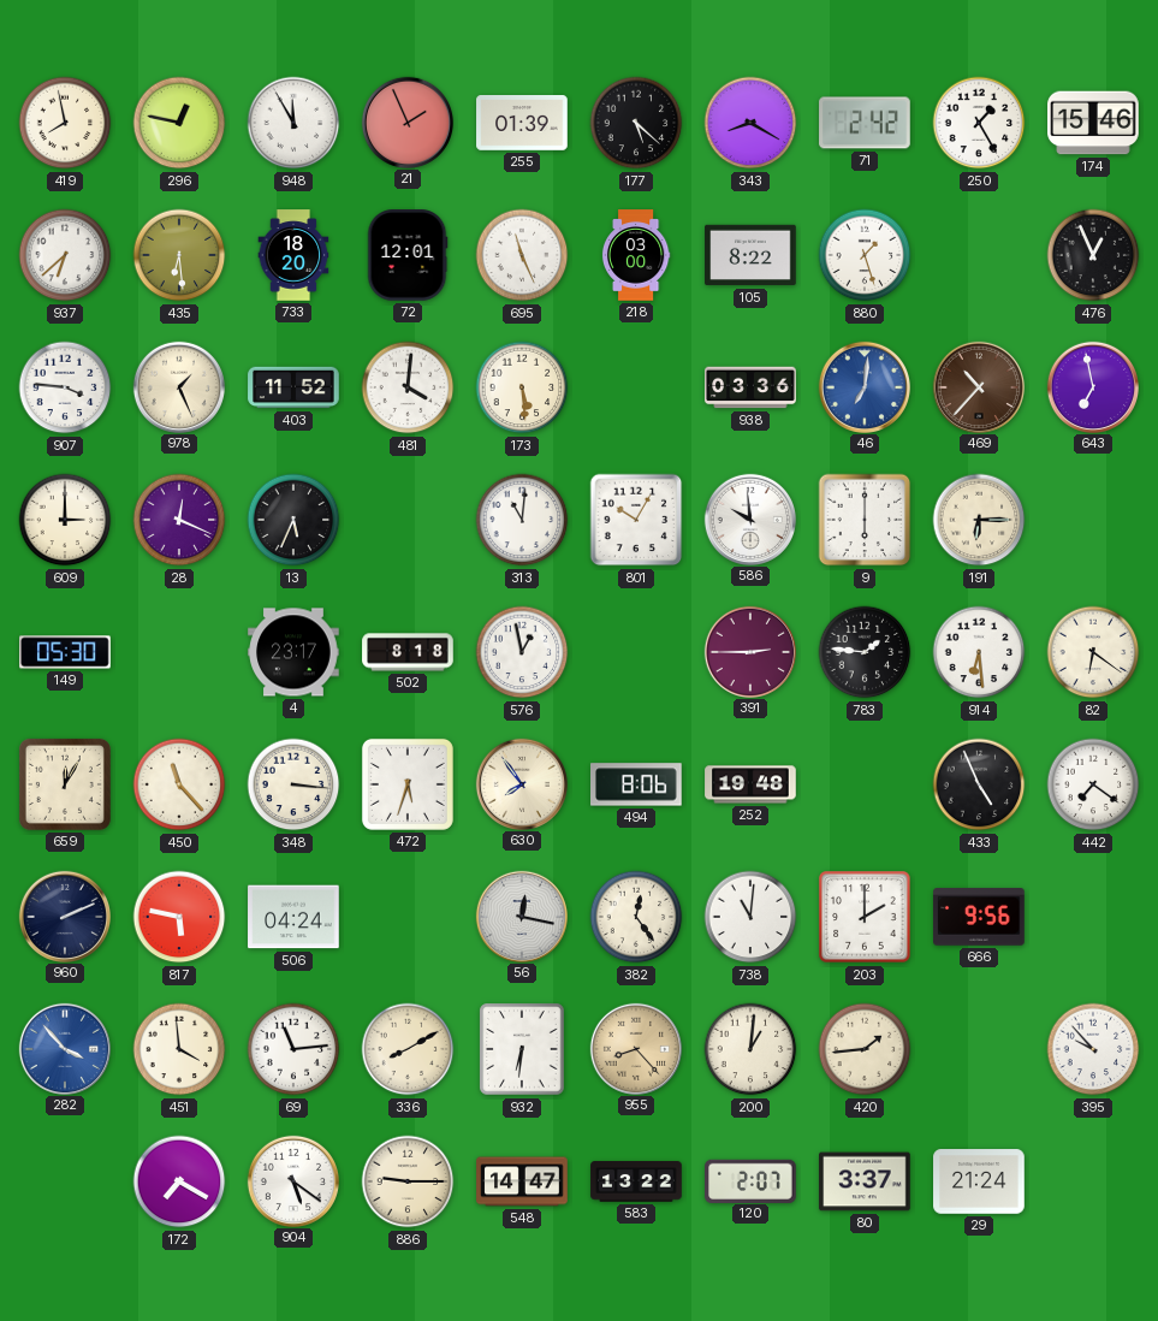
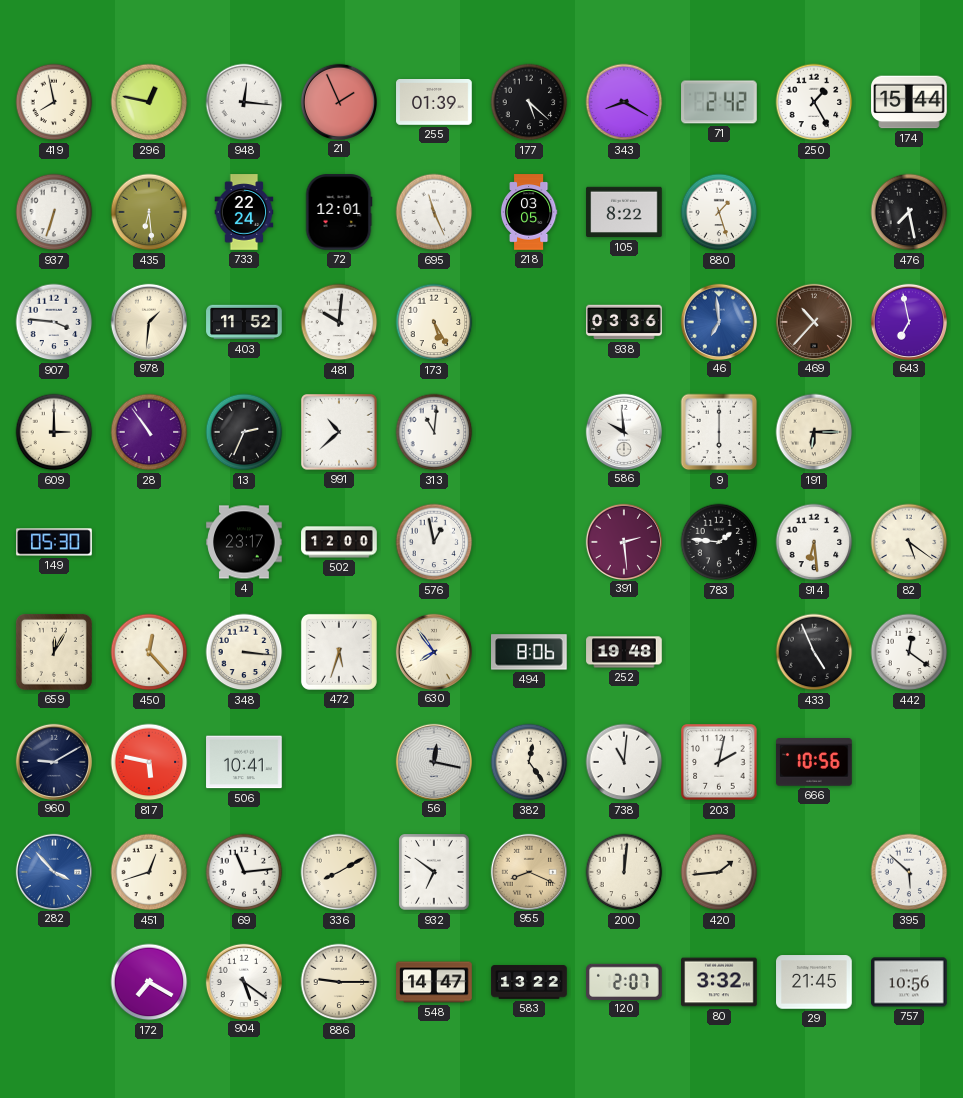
948: 11:55 -> 12:16
174: 15:46 -> 15:44
937: 6:38 -> 6:33
733: 18:20 -> 22:24
218: 03:00 -> 03:05
476: 12:56 -> 7:28
978: 1:26 -> 1:31
481: 4:01 -> 10:01
173: 5:29 -> 5:25
46: 7:01 -> 6:59
28: 12:19 -> 10:54
13: 5:34 -> 2:34
991: none -> 10:38
801: 10:05 -> none
502: 8:18 -> 12:00
391: 2:45 -> 2:29
82: 6:21 -> 5:21
450: 11:23 -> 12:23
442: 7:21 -> 12:21
960: 2:11 -> 9:10
506: 04:24 -> 10:41
203: 2:00 -> 2:02
666: 9:56 -> 10:56
451: 3:59 -> 12:42
932: 6:31 -> 6:51
955: 8:23 -> 8:19
200: 1:01 -> 12:01
395: 9:53 -> 5:52
80: 3:37 -> 3:32
29: 21:24 -> 21:45
757: none -> 10:56
